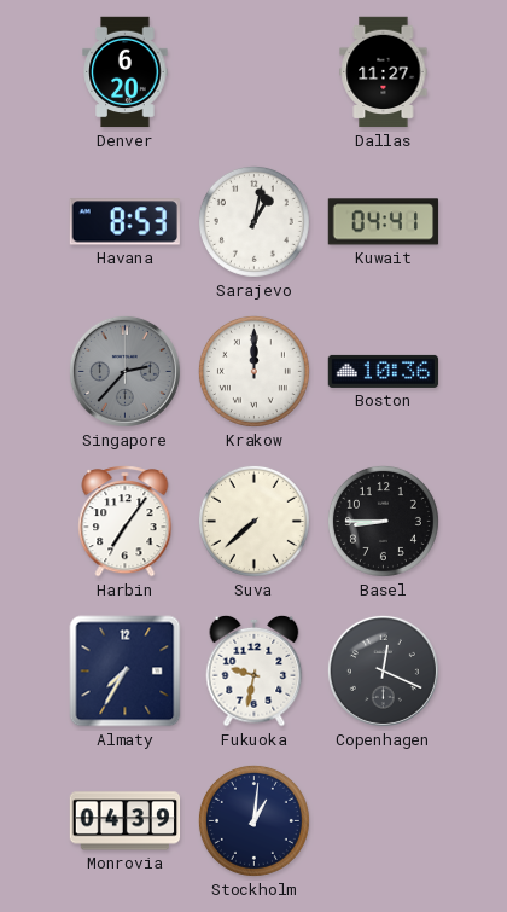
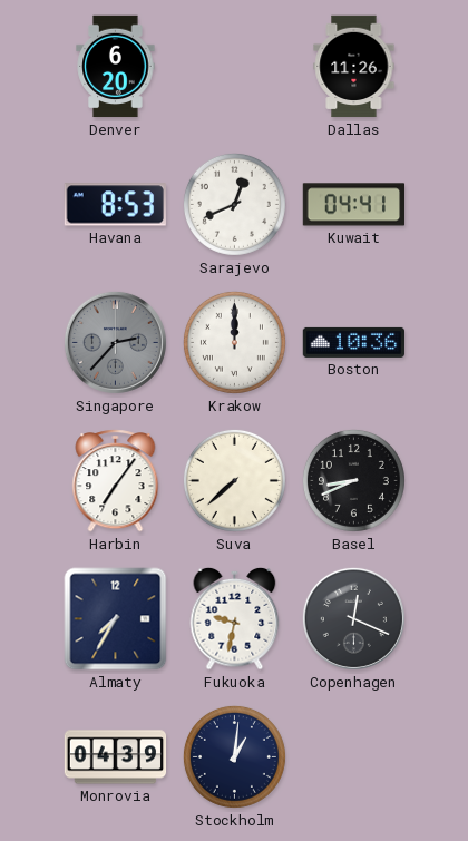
Dallas: 11:27 -> 11:26
Sarajevo: 1:02 -> 12:41
Basel: 8:45 -> 8:41
